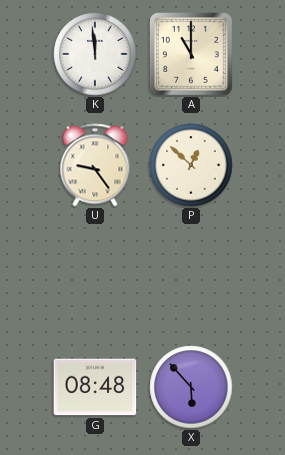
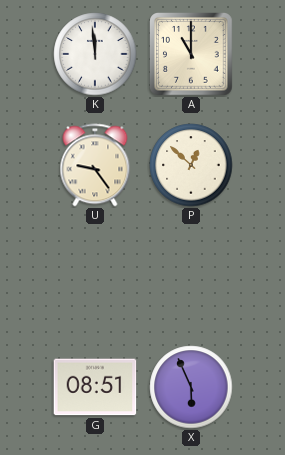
G: 08:48 -> 08:51
X: 5:53 -> 5:56
